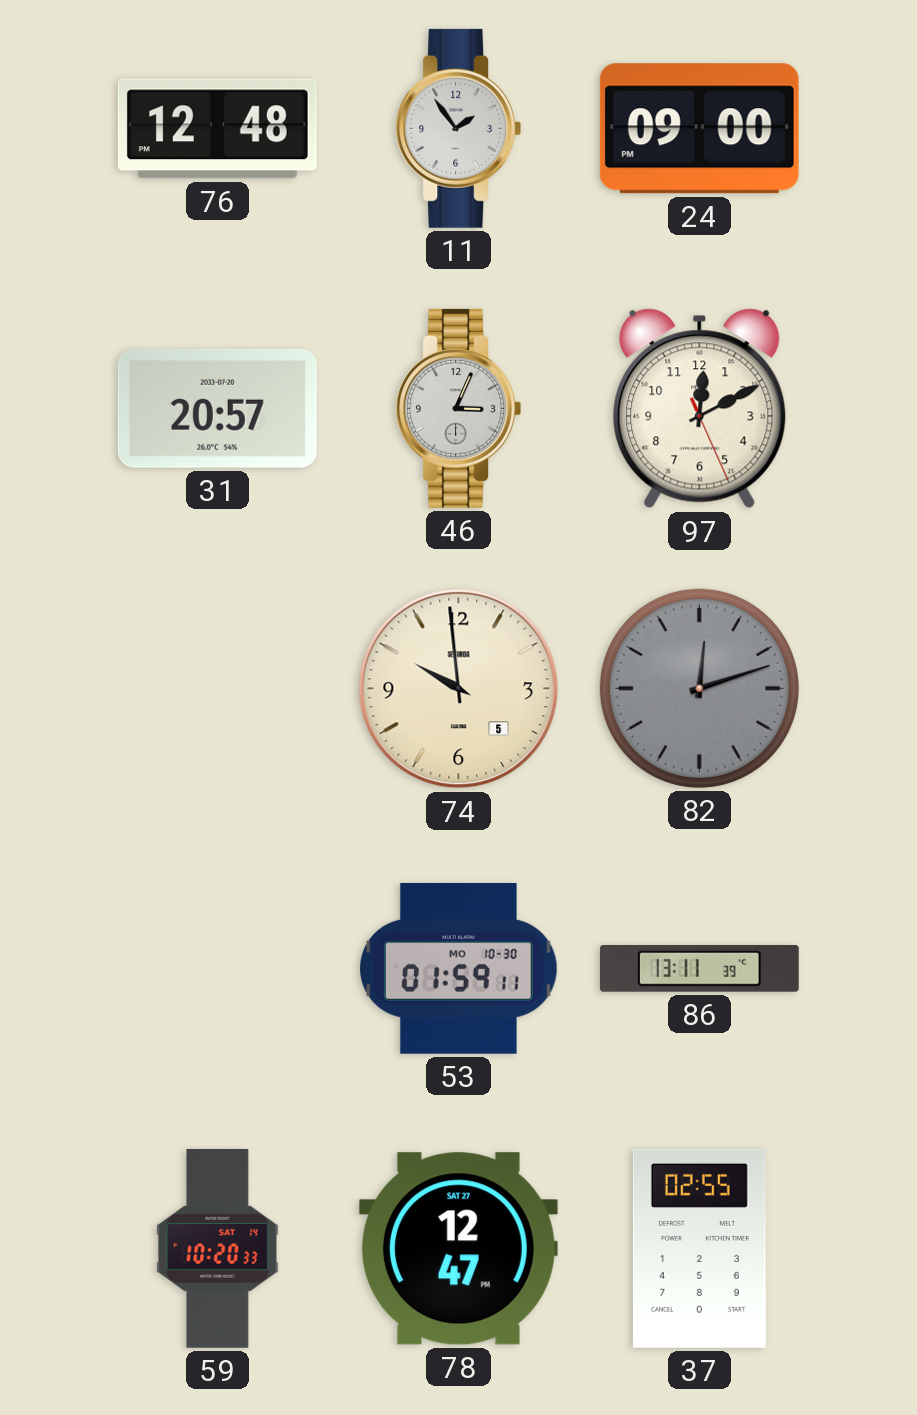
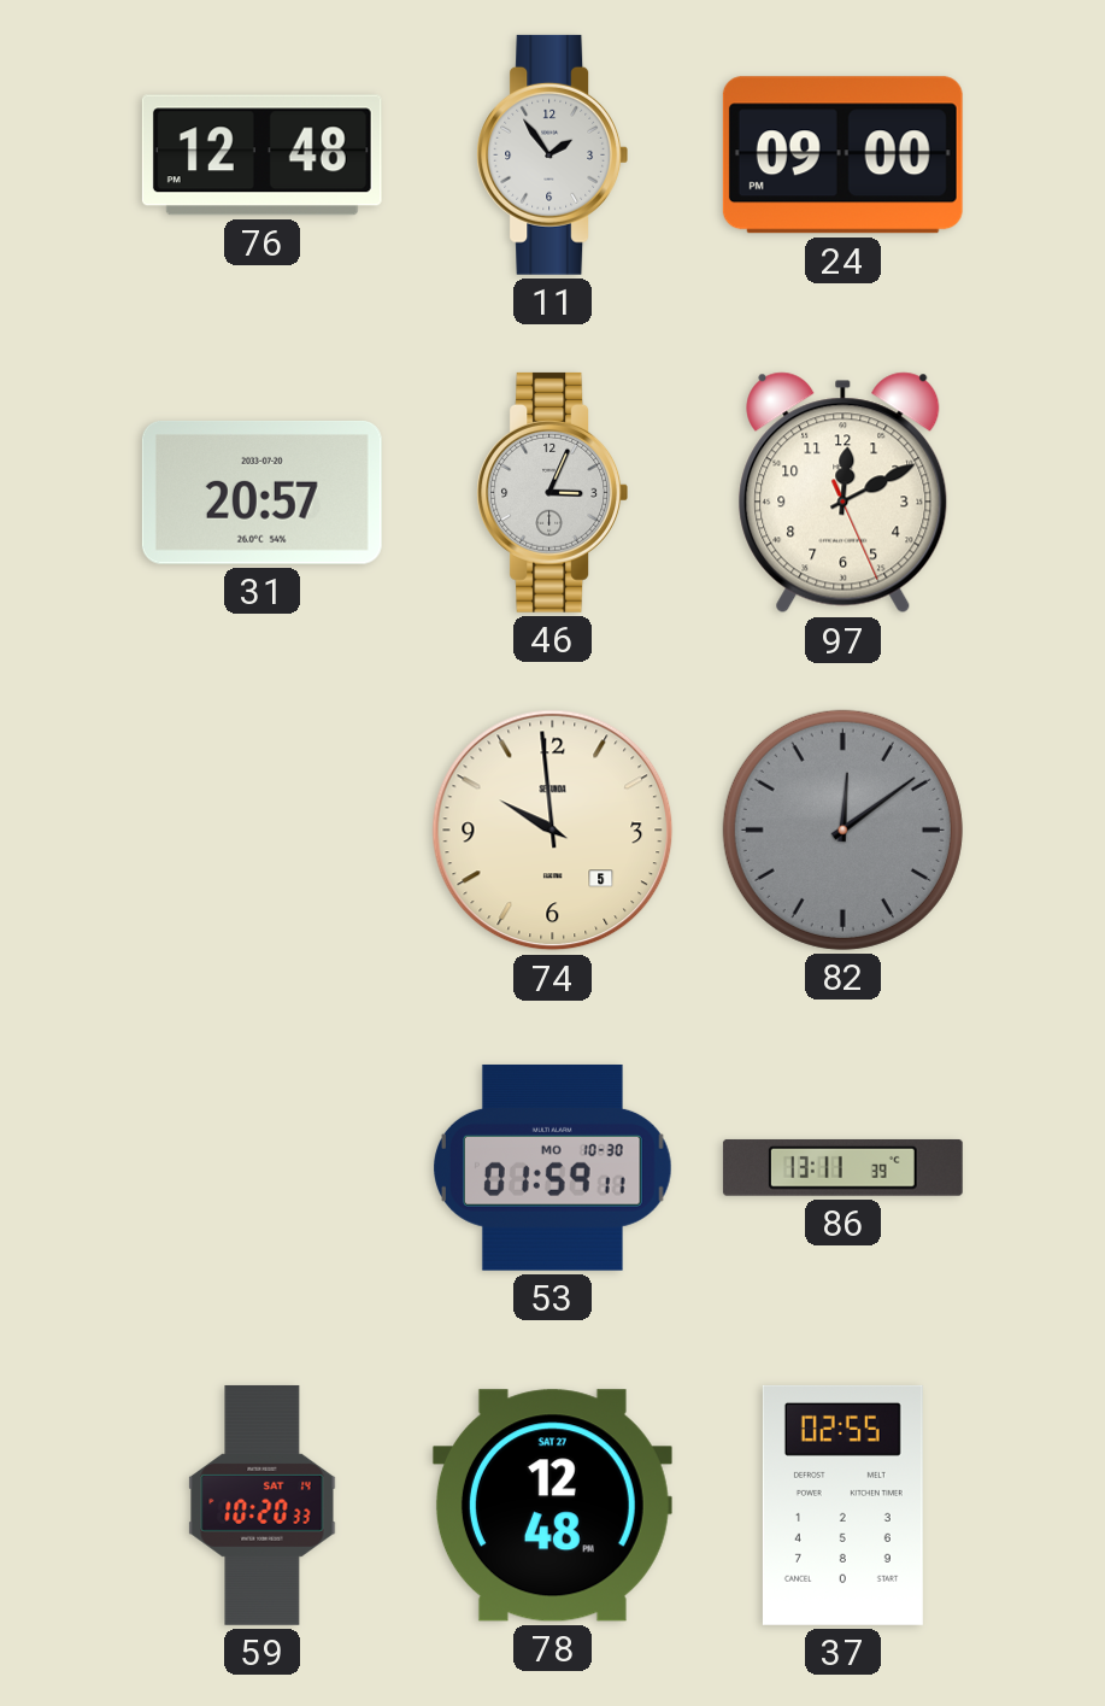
82: 12:12 -> 12:09
78: 12:47 -> 12:48
